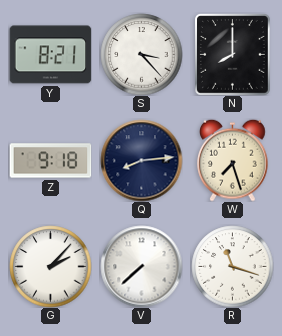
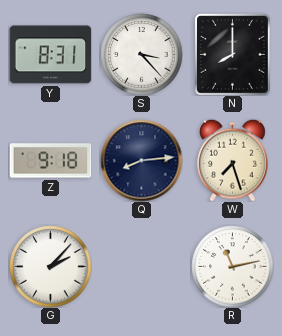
Y: 8:21 -> 8:31
V: 7:38 -> none
R: 11:18 -> 11:13
